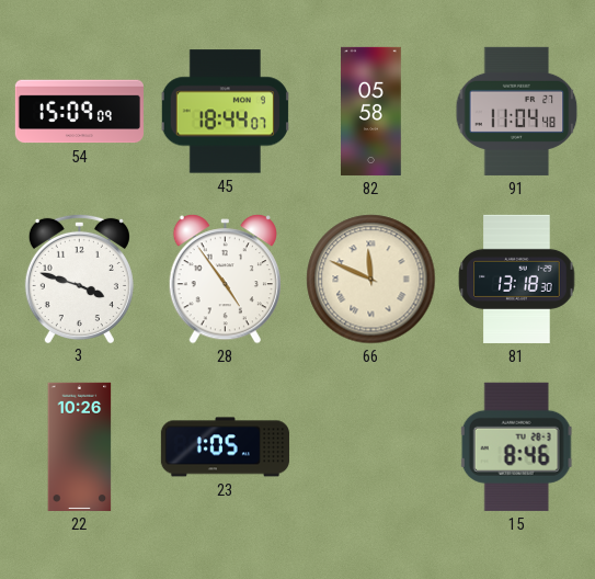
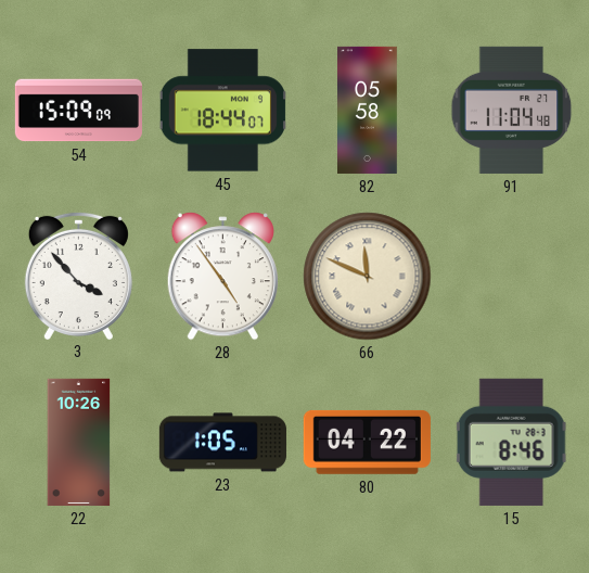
3: 3:48 -> 3:53
81: 13:18 -> none
80: none -> 04:22
